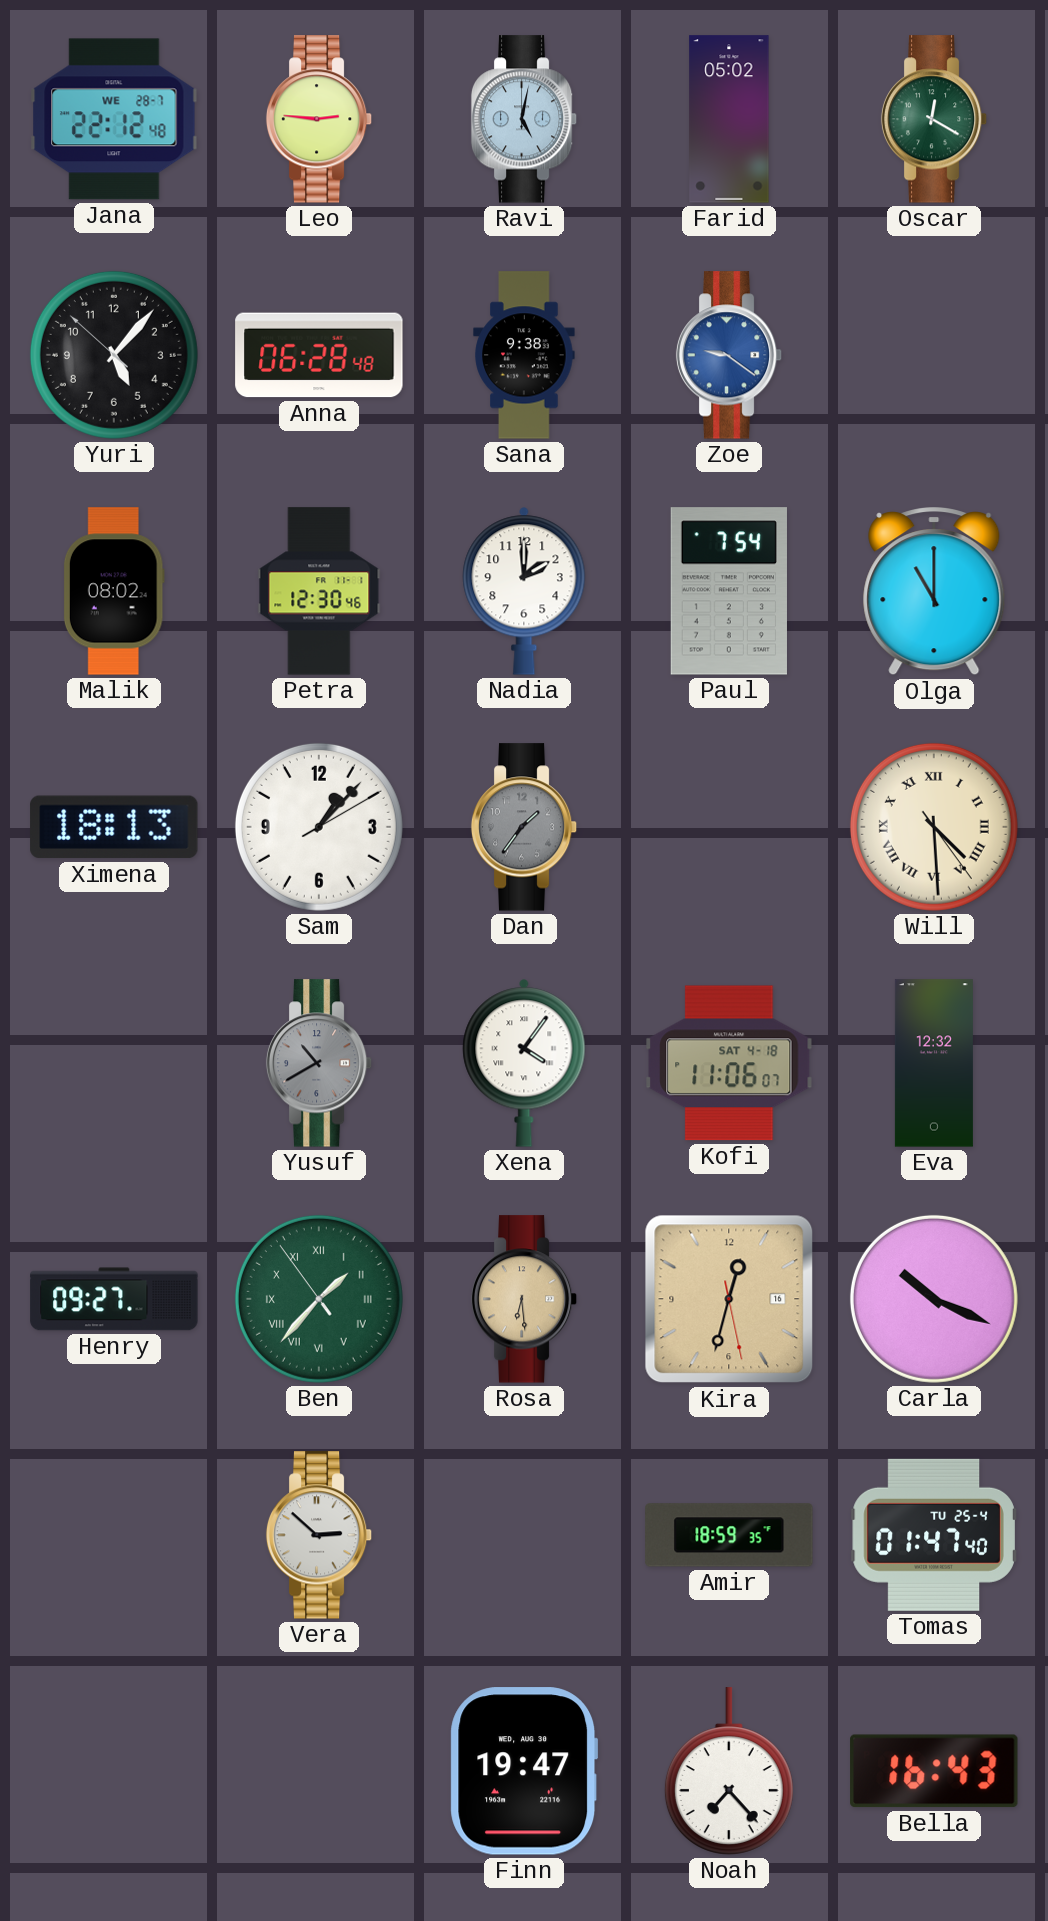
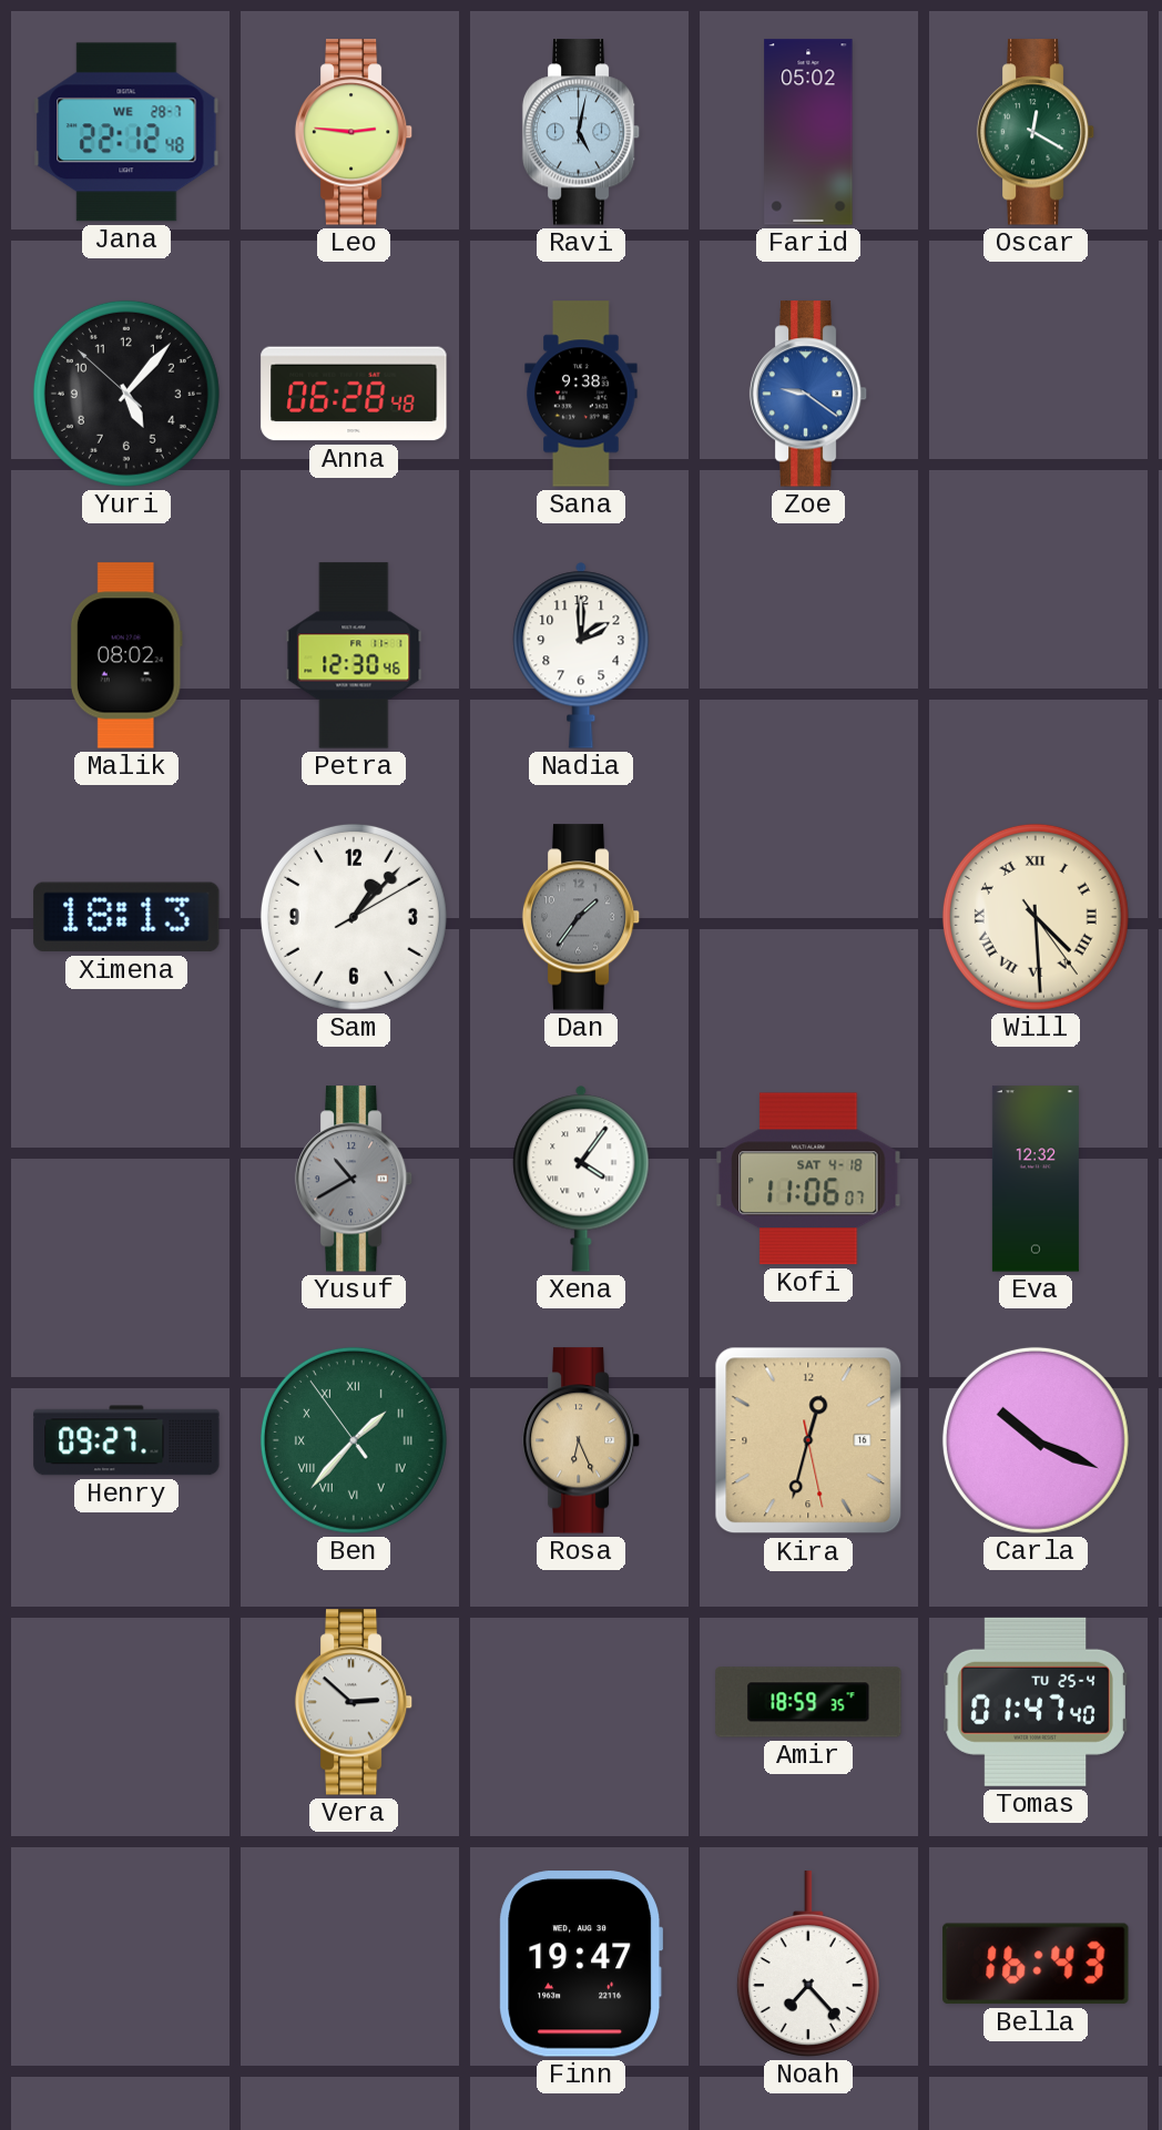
Paul: 7:54 -> none
Olga: 11:00 -> none
Rosa: 6:29 -> 6:26
